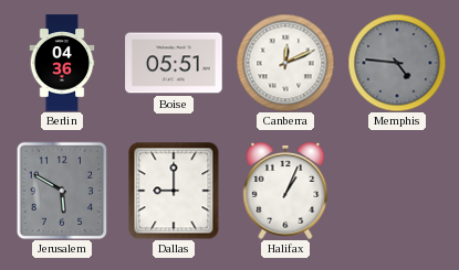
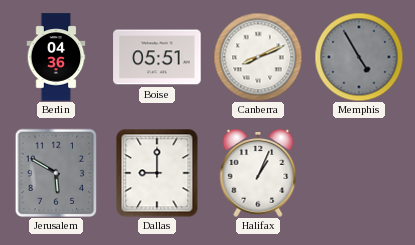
Canberra: 12:11 -> 8:11
Memphis: 4:46 -> 4:55
